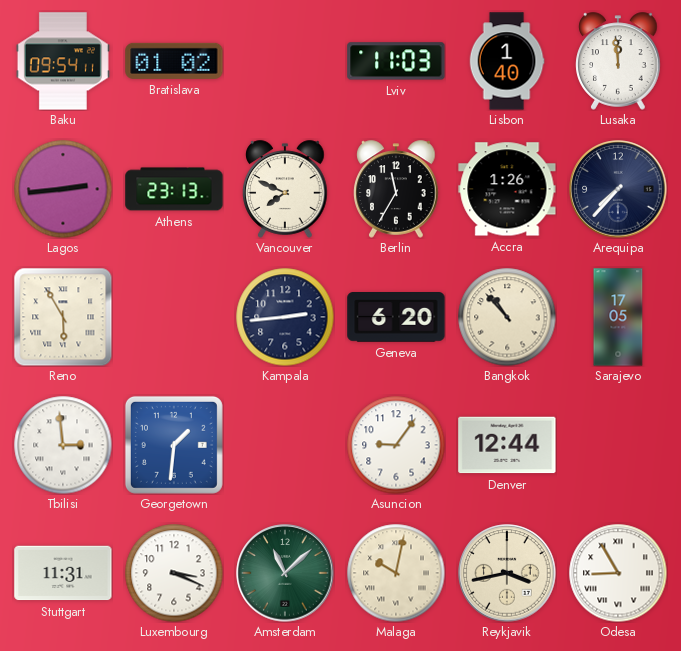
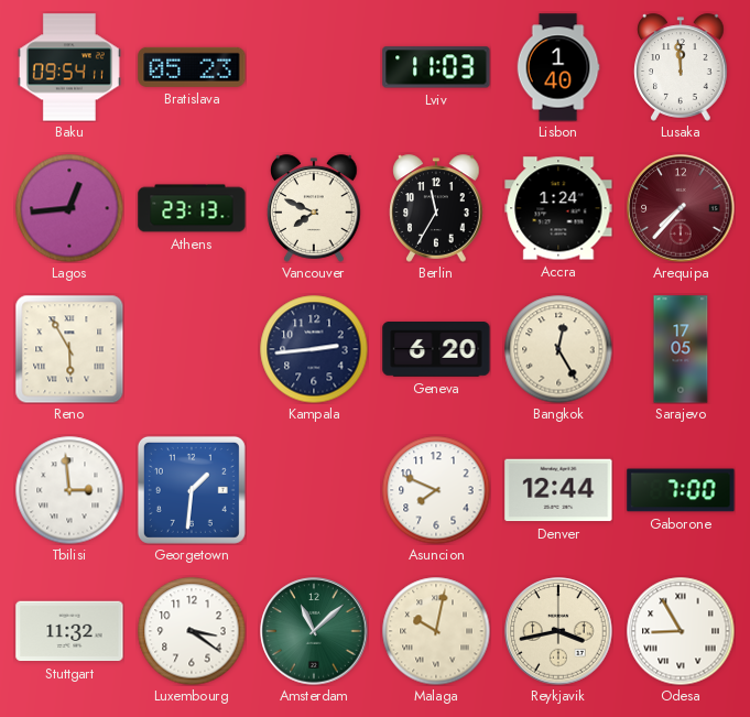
Bratislava: 01:02 -> 05:23
Lagos: 2:44 -> 12:44
Accra: 1:26 -> 1:24
Arequipa dial: navy -> burgundy
Bangkok: 10:53 -> 12:25
Asuncion: 9:06 -> 7:49
Gaborone: none -> 7:00
Stuttgart: 11:31 -> 11:32
Luxembourg: 3:19 -> 3:21
